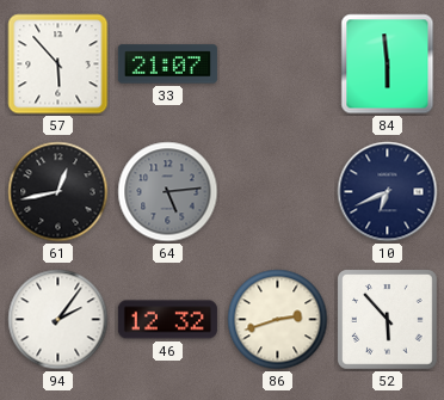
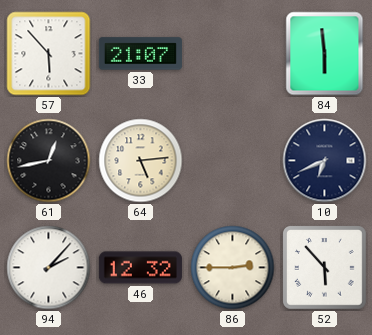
64 dial: grey -> cream
94: 2:06 -> 2:07
86: 2:42 -> 2:45
